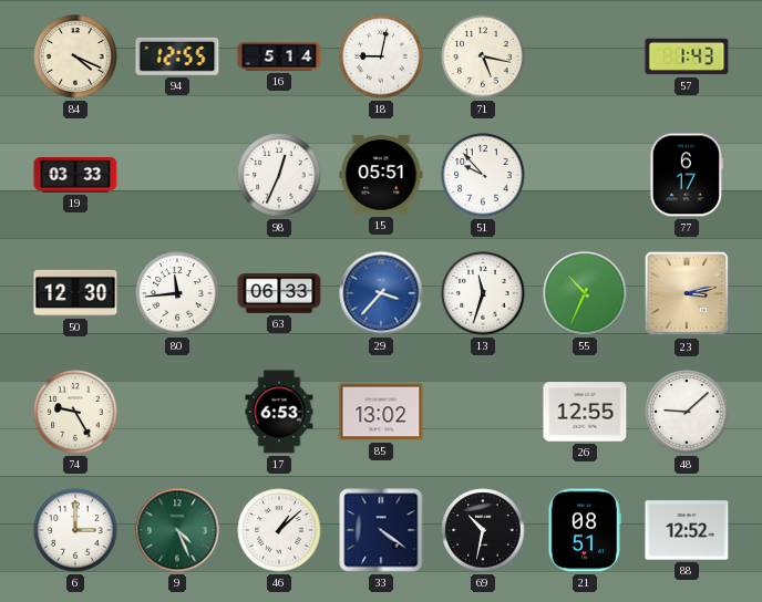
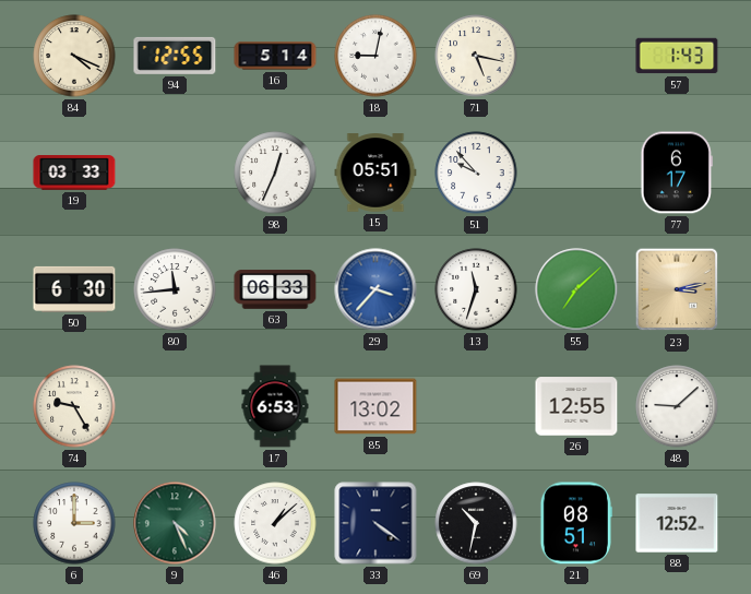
50: 12:30 -> 6:30
55: 10:34 -> 7:08
